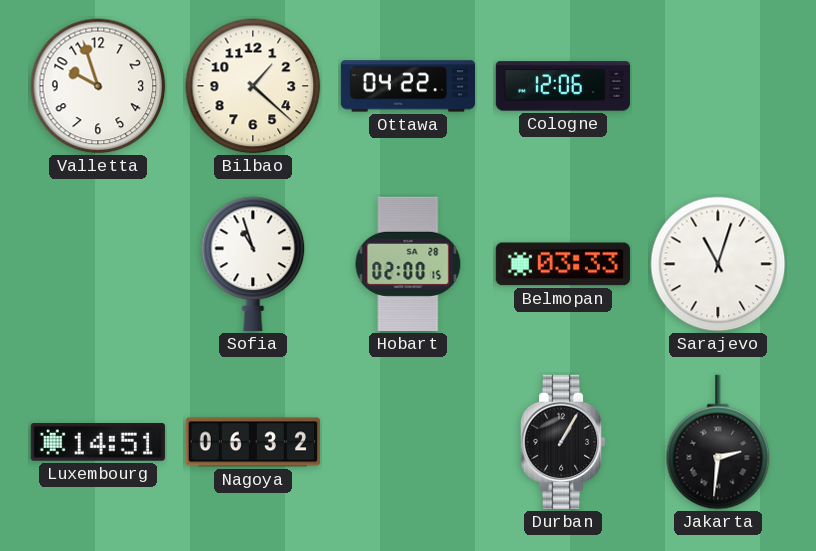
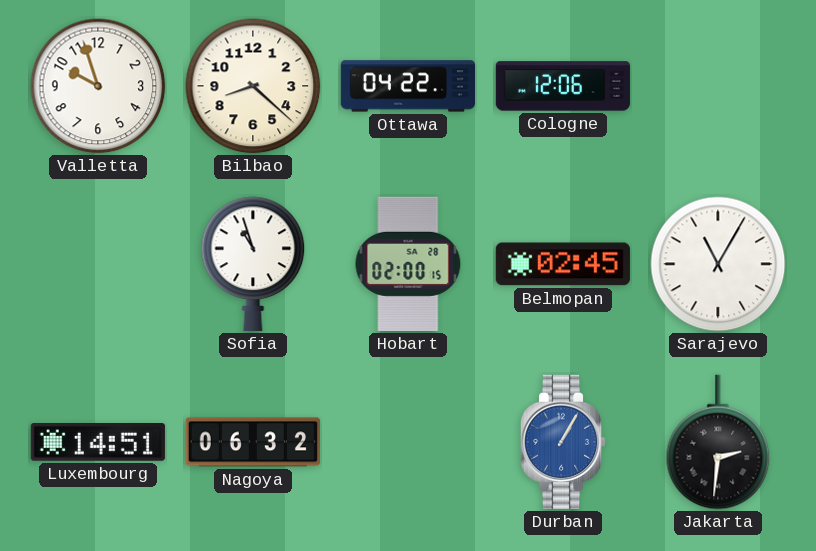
Bilbao: 1:22 -> 8:22
Belmopan: 03:33 -> 02:45
Sarajevo: 11:03 -> 11:05
Durban dial: black -> blue
